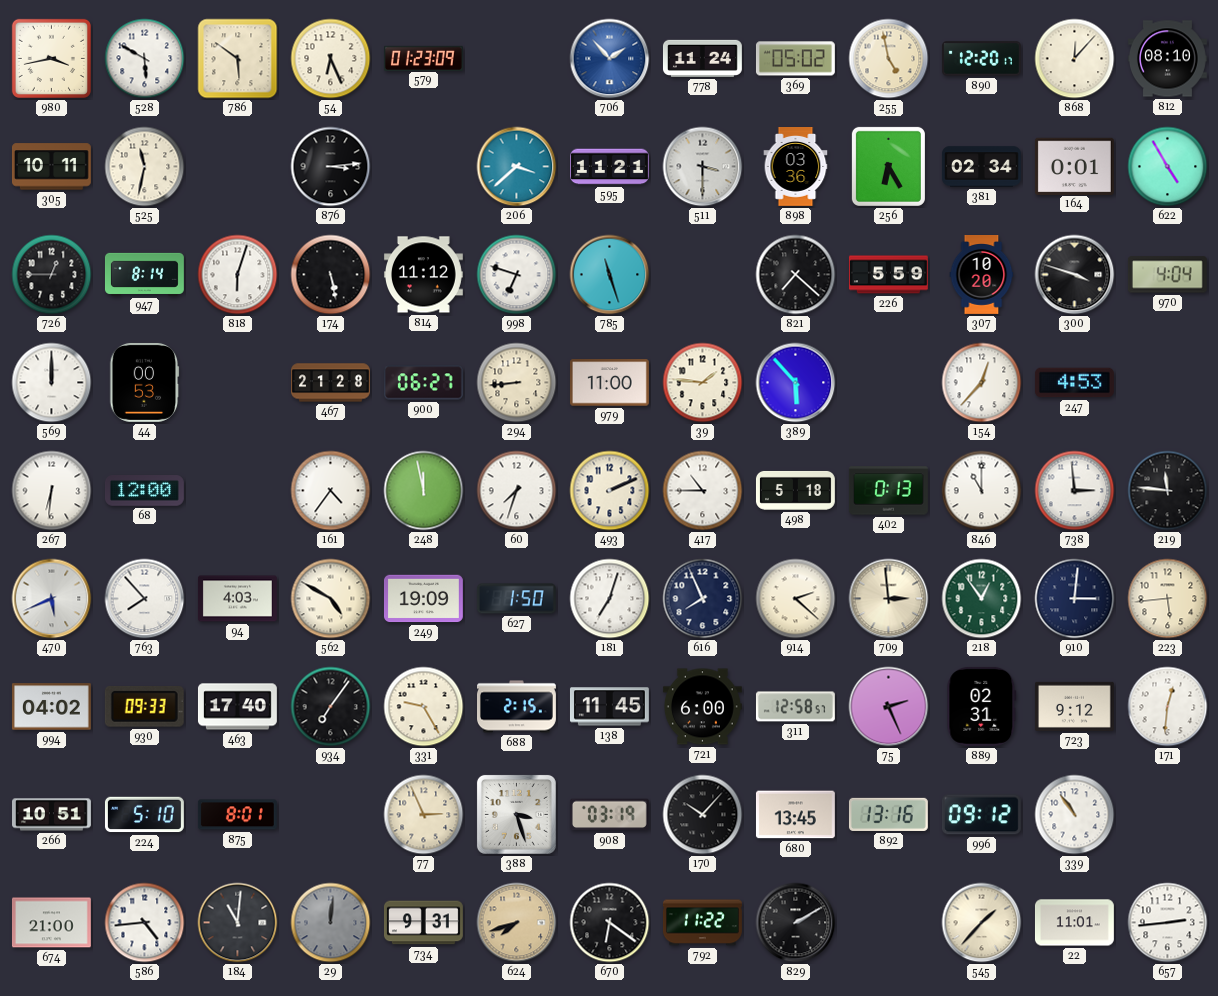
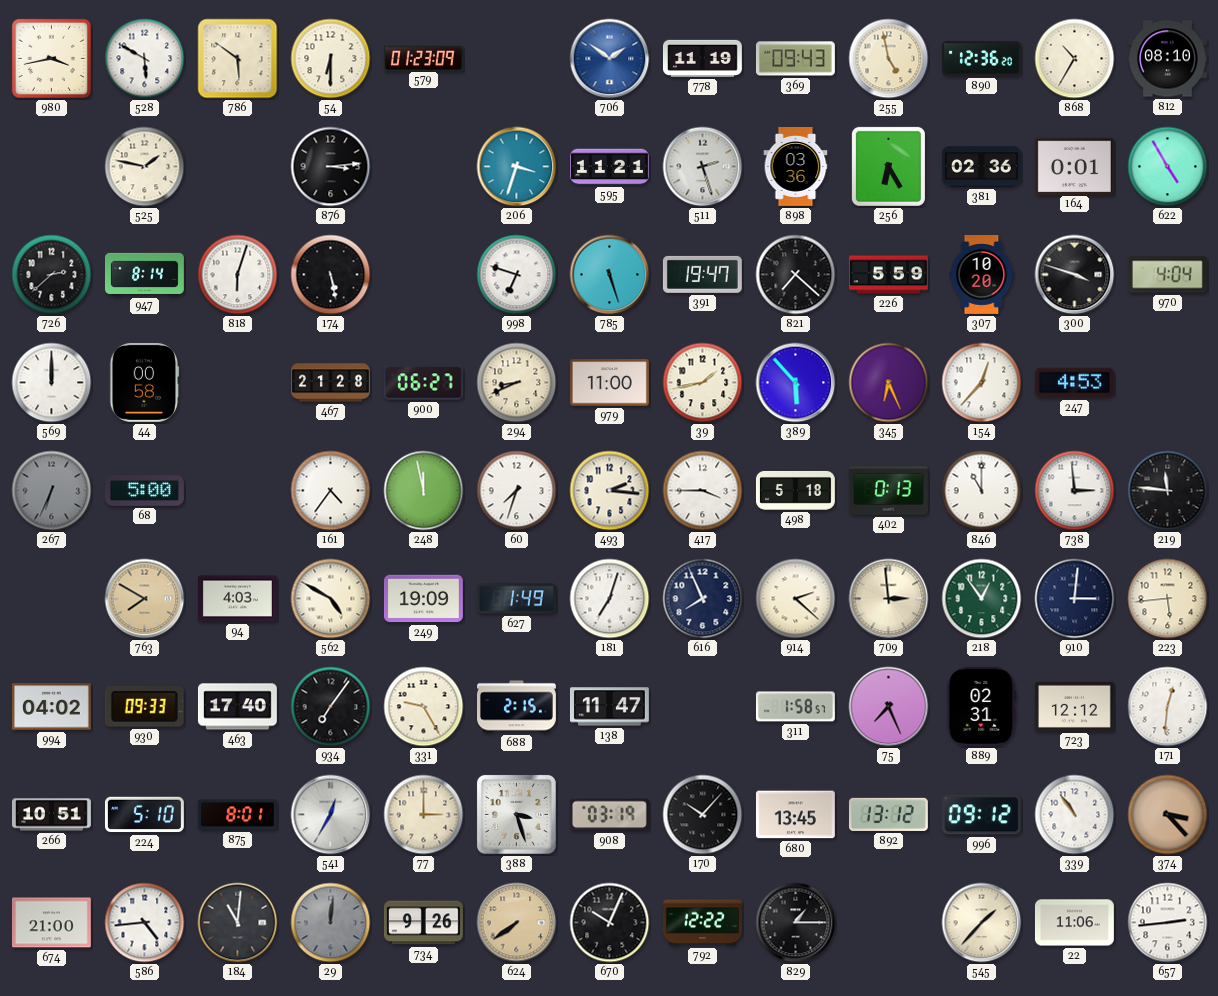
54: 6:26 -> 6:30
706: 1:53 -> 1:51
778: 11:24 -> 11:19
369: 05:02 -> 09:43
890: 12:20 -> 12:36
868: 12:07 -> 10:35
305: 10:11 -> none
525: 11:32 -> 1:47
206: 3:38 -> 3:33
511: 3:30 -> 2:27
381: 02:34 -> 02:36
726: 12:45 -> 2:38
814: 11:12 -> none
785: 11:27 -> 5:27
391: none -> 19:47
44: 00:53 -> 00:58
294: 8:44 -> 8:41
39: 1:46 -> 1:43
345: none -> 6:26
267: 6:31 -> 6:34
267 dial: white -> grey
68: 12:00 -> 5:00
493: 2:11 -> 2:16
417: 10:45 -> 3:45
470: 5:41 -> none
763: 7:53 -> 7:50
763 dial: white -> champagne
627: 1:50 -> 1:49
138: 11:45 -> 11:47
721: 6:00 -> none
311: 12:58 -> 1:58
75: 2:26 -> 7:26
723: 9:12 -> 12:12
541: none -> 12:35
77: 2:56 -> 3:00
892: 13:16 -> 13:12
374: none -> 3:23
734: 9:31 -> 9:26
624: 7:42 -> 7:39
670: 6:21 -> 10:04
792: 11:22 -> 12:22
829: 2:10 -> 1:15
22: 11:01 -> 11:06
